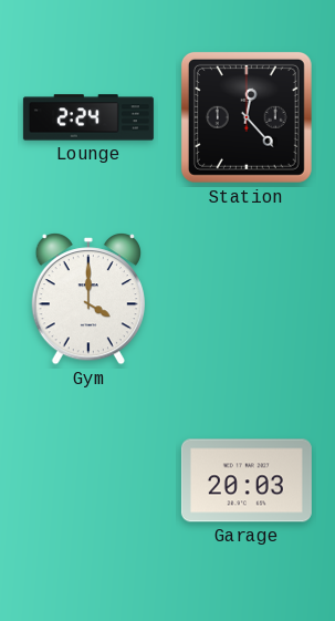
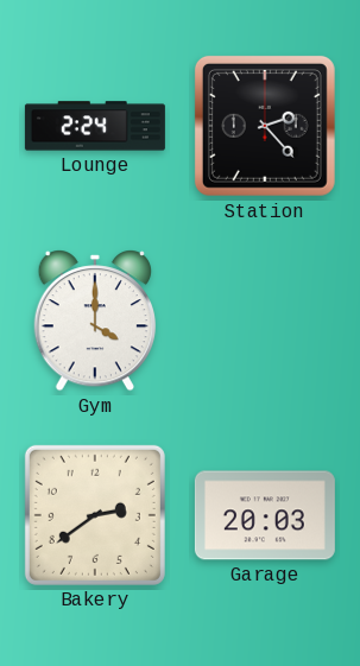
Station: 12:23 -> 2:23
Bakery: none -> 2:39
